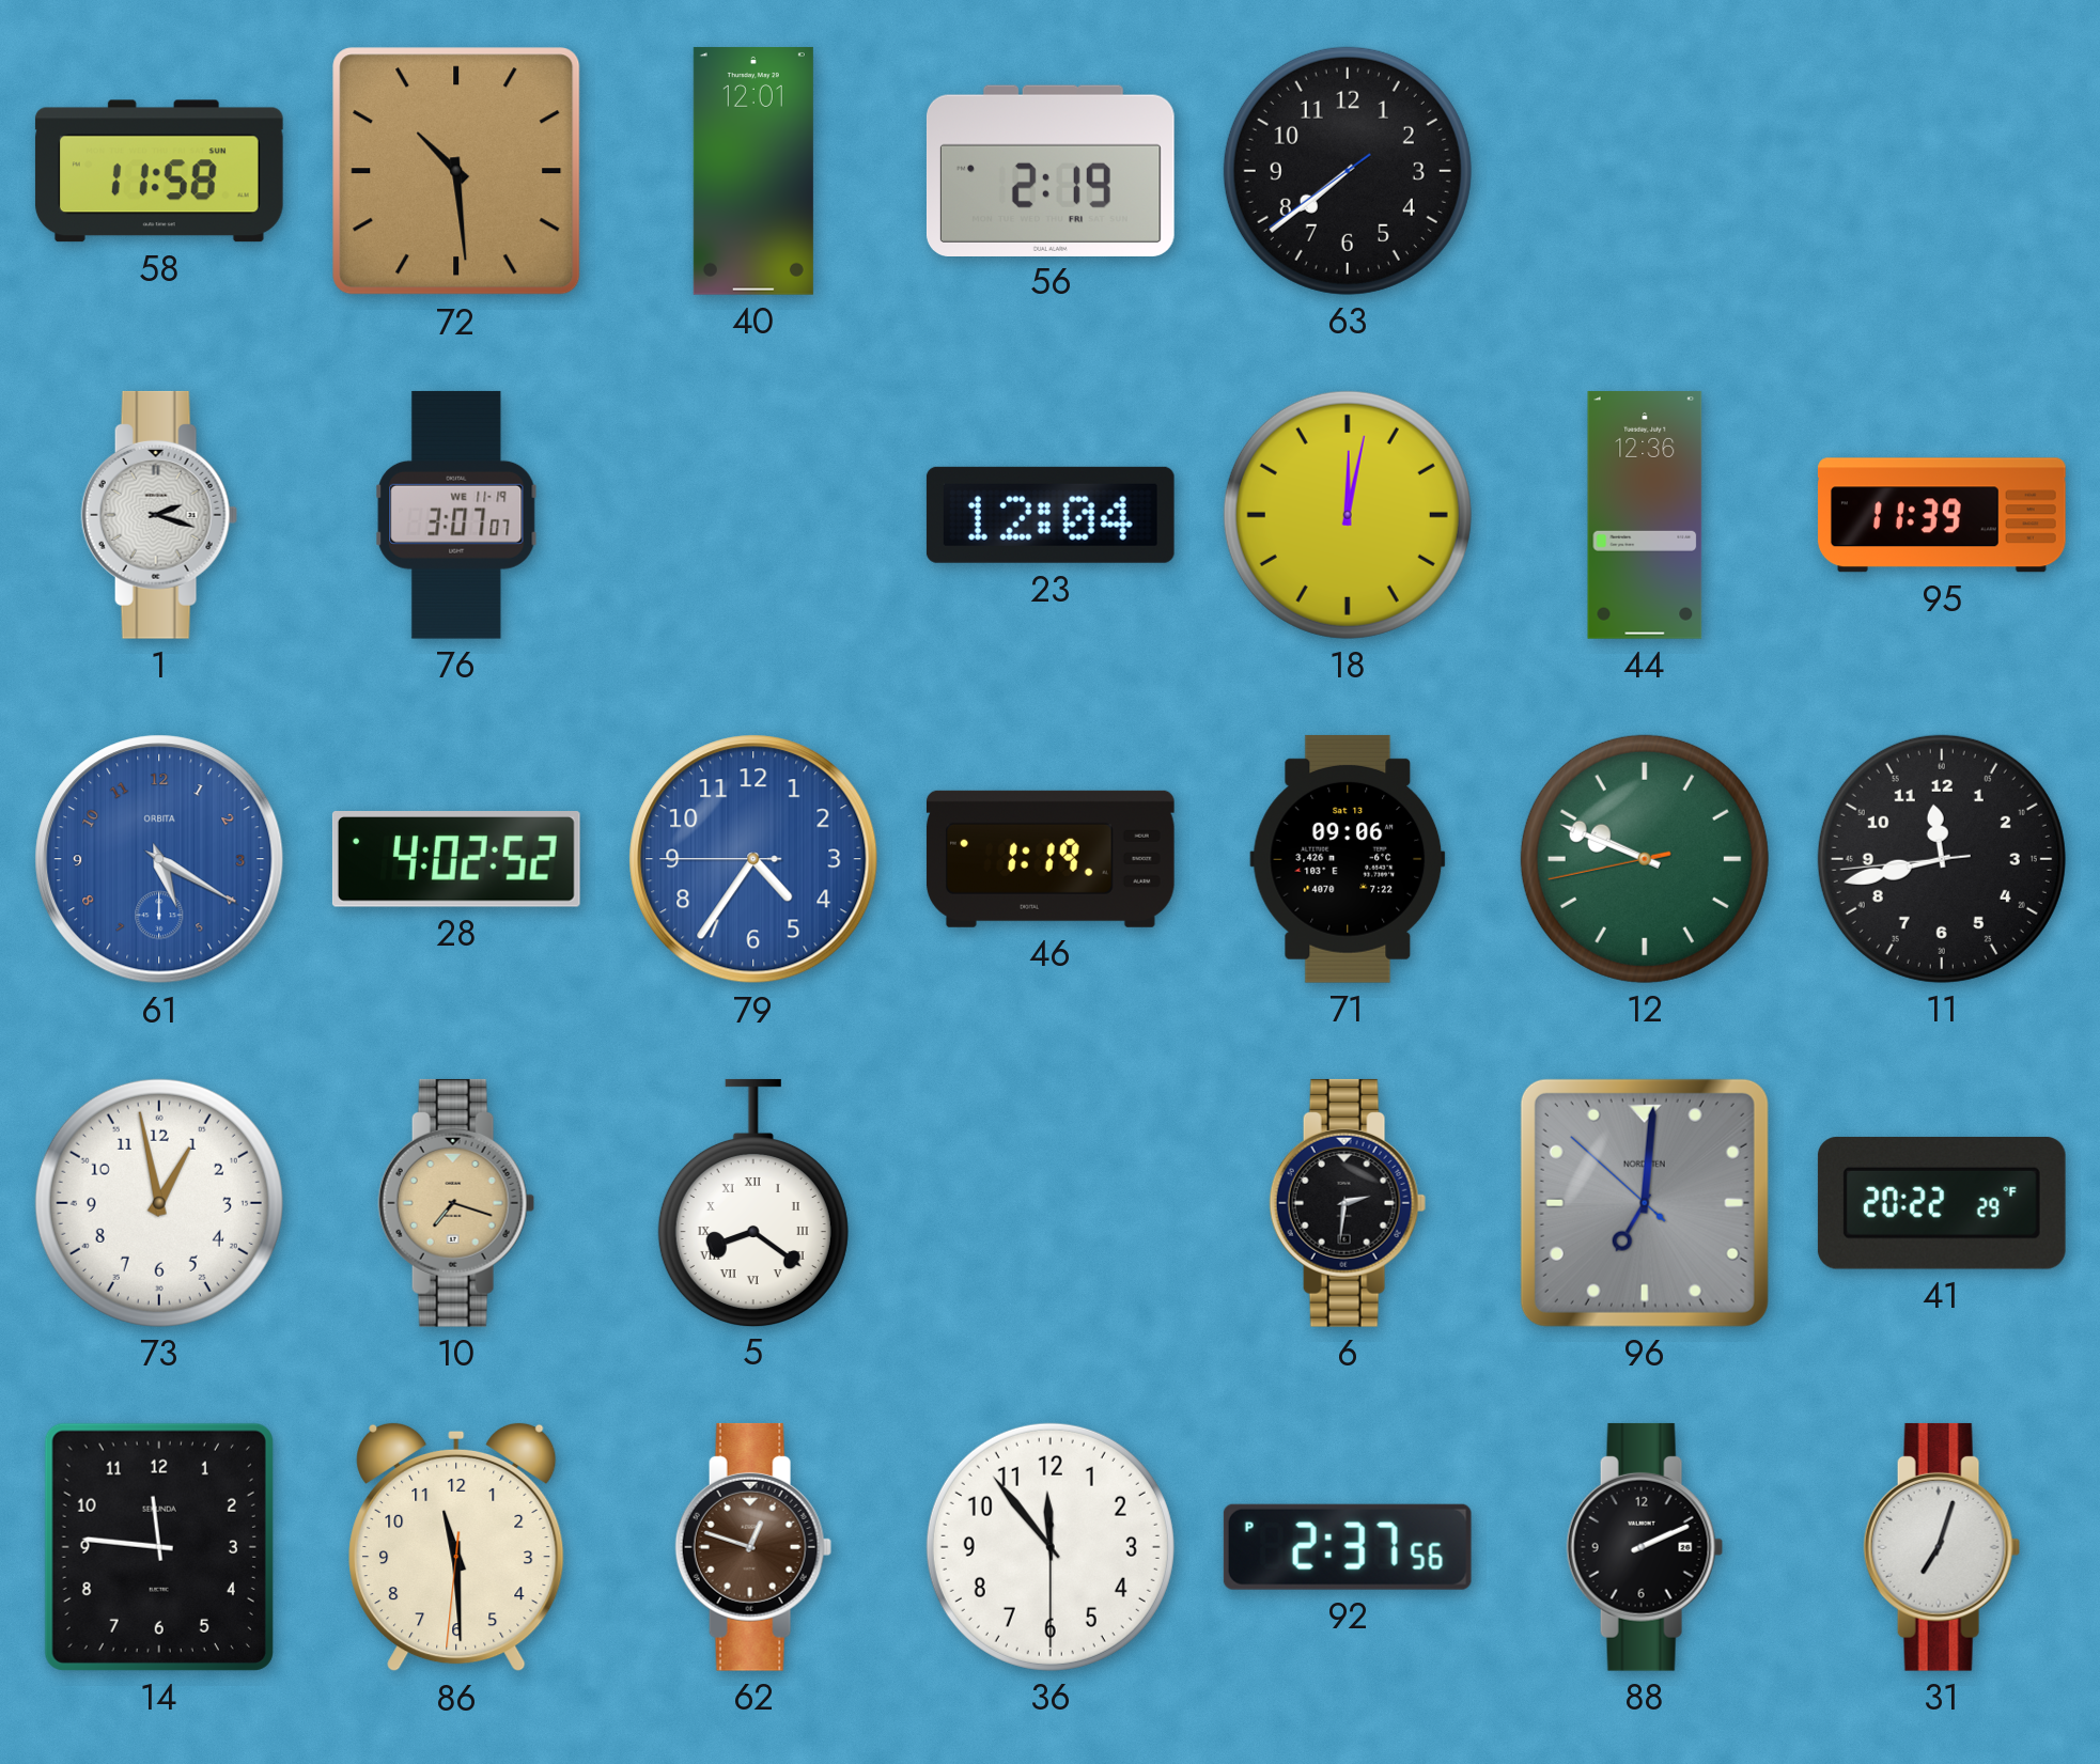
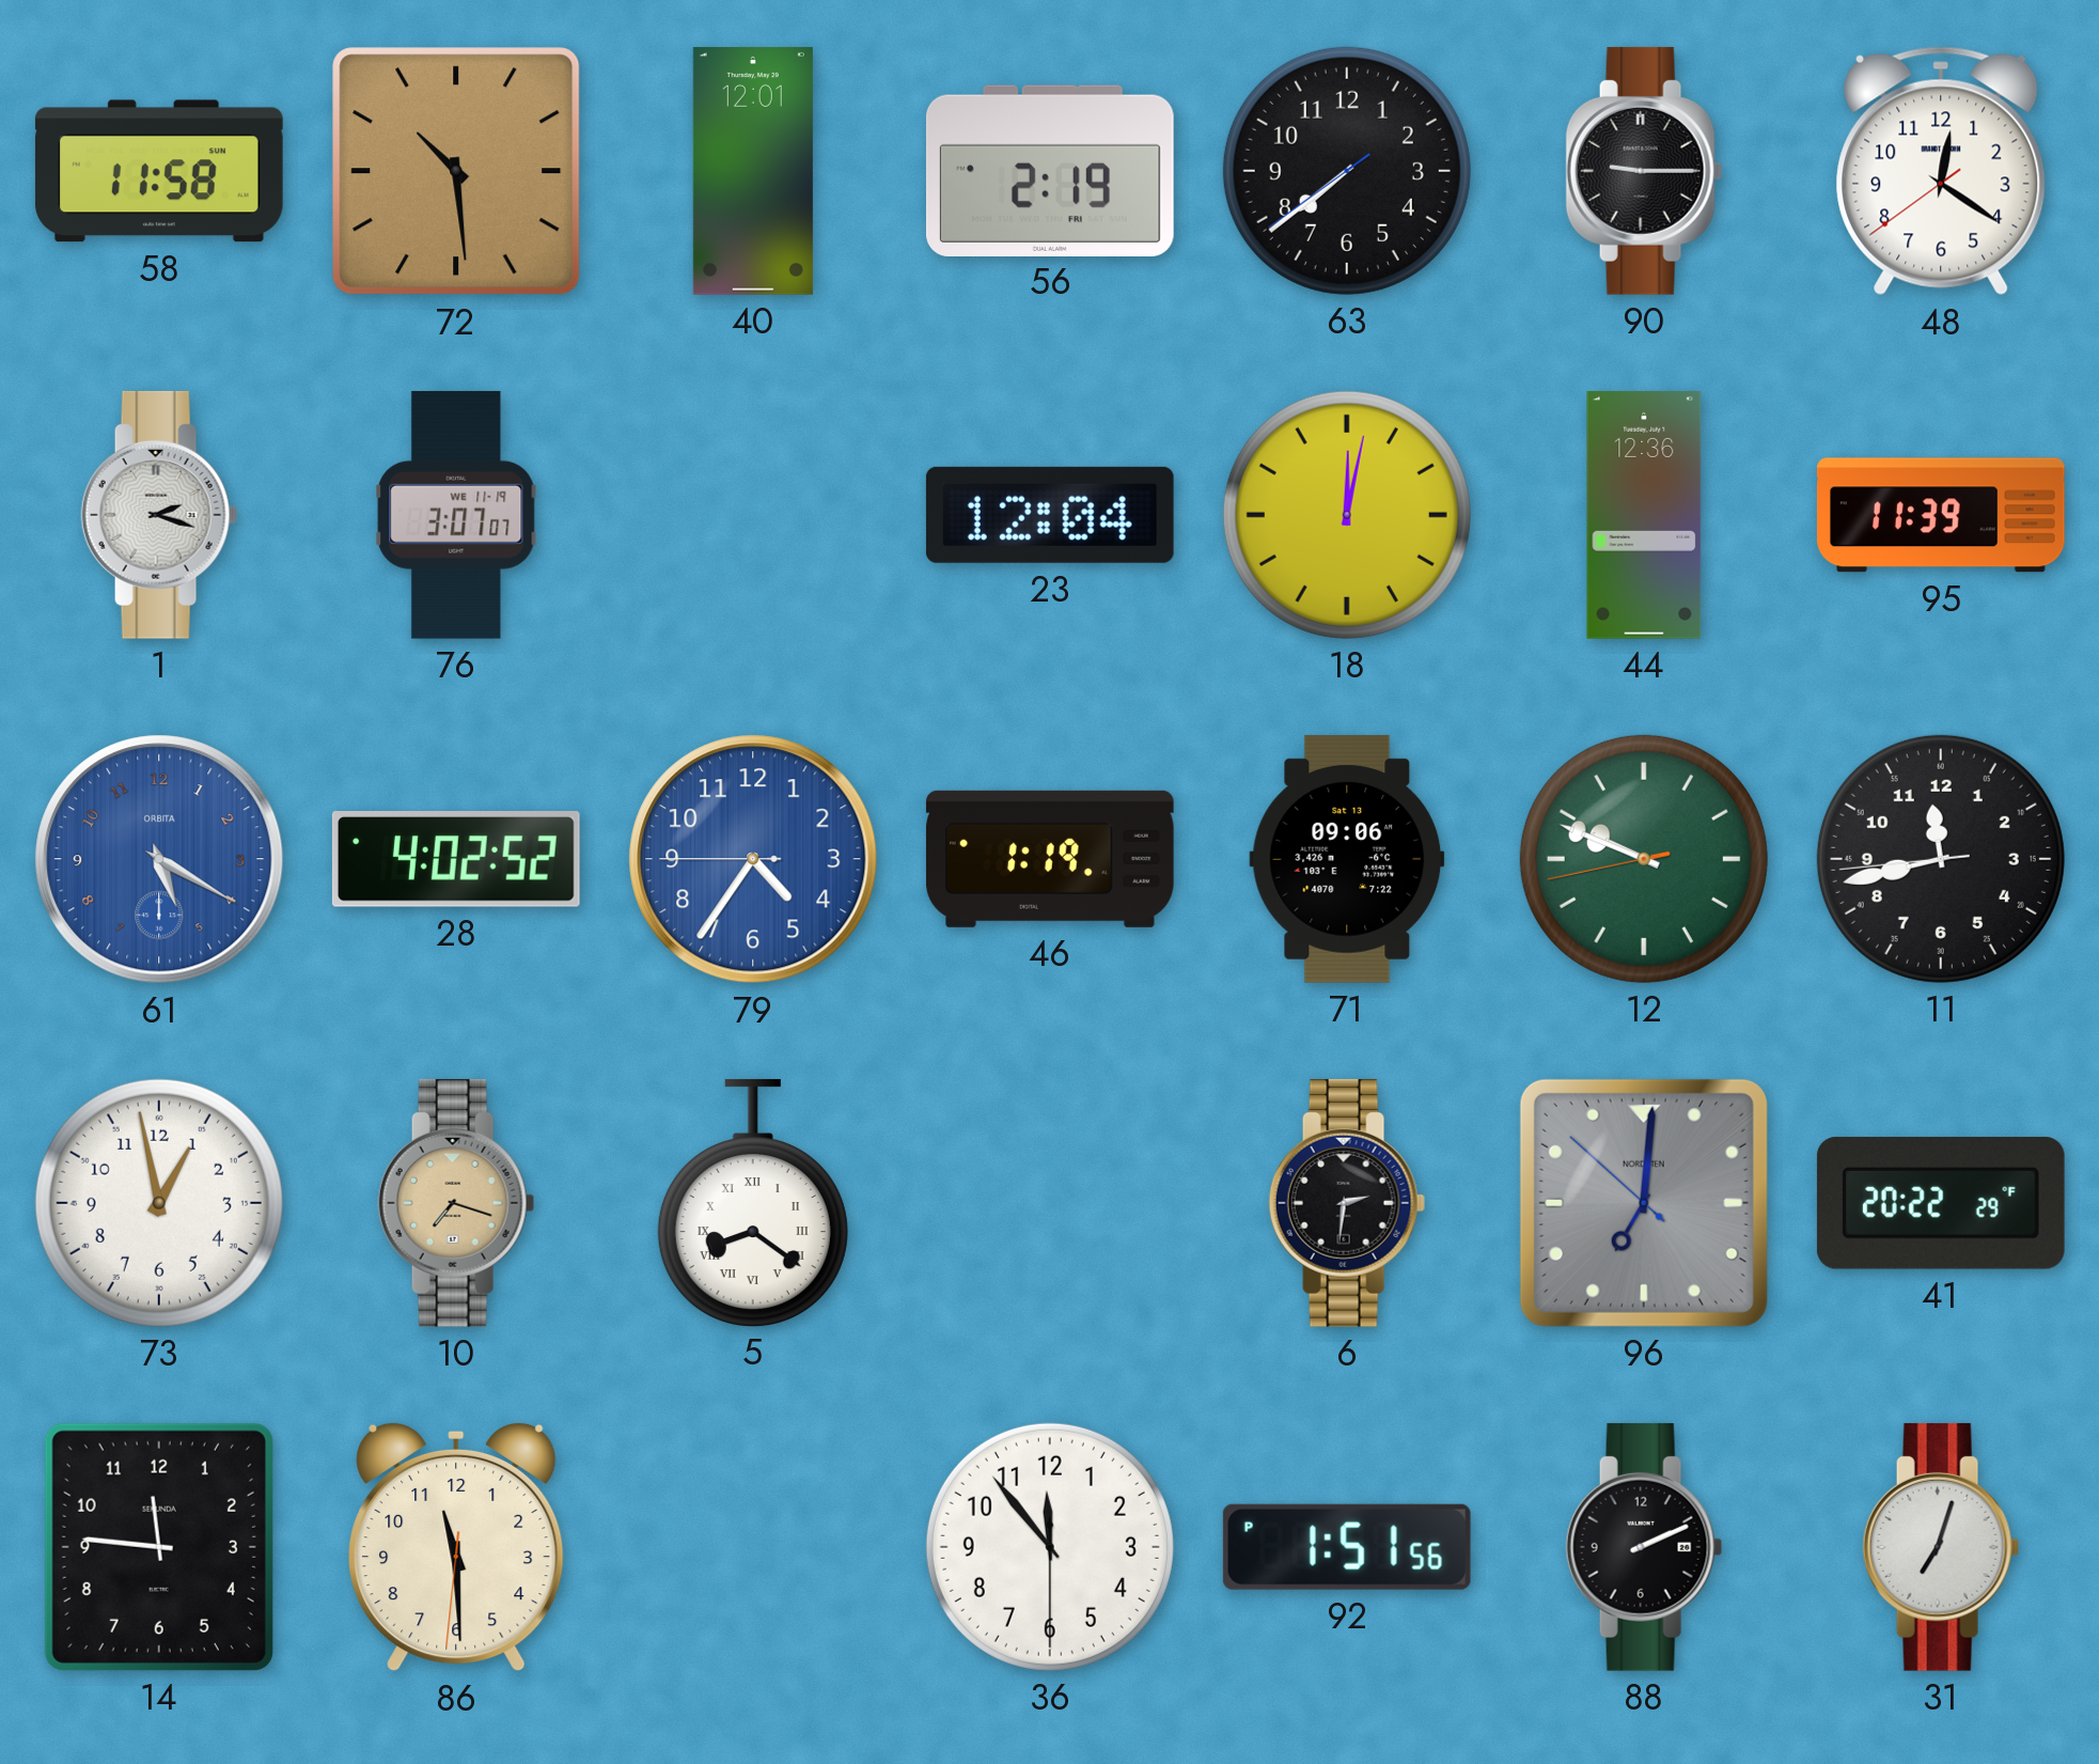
90: none -> 9:15
48: none -> 12:20
62: 12:48 -> none
92: 2:37 -> 1:51
